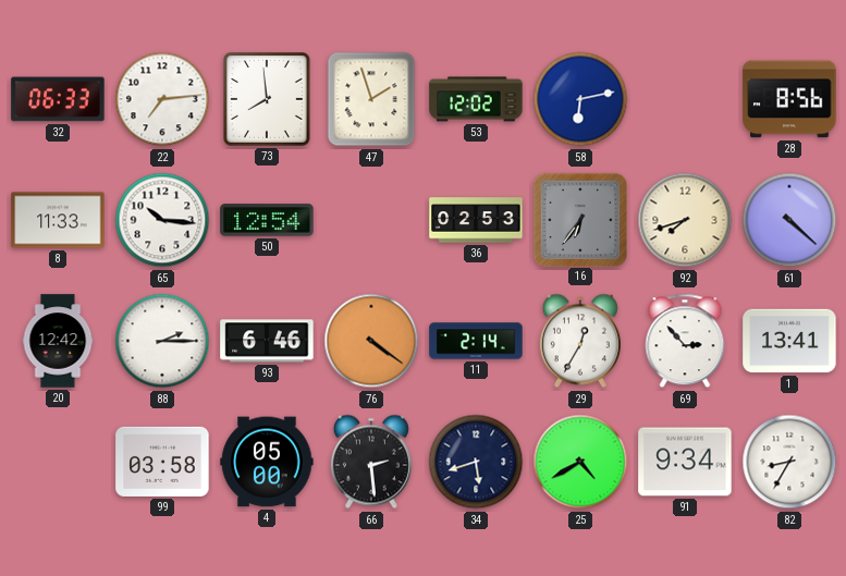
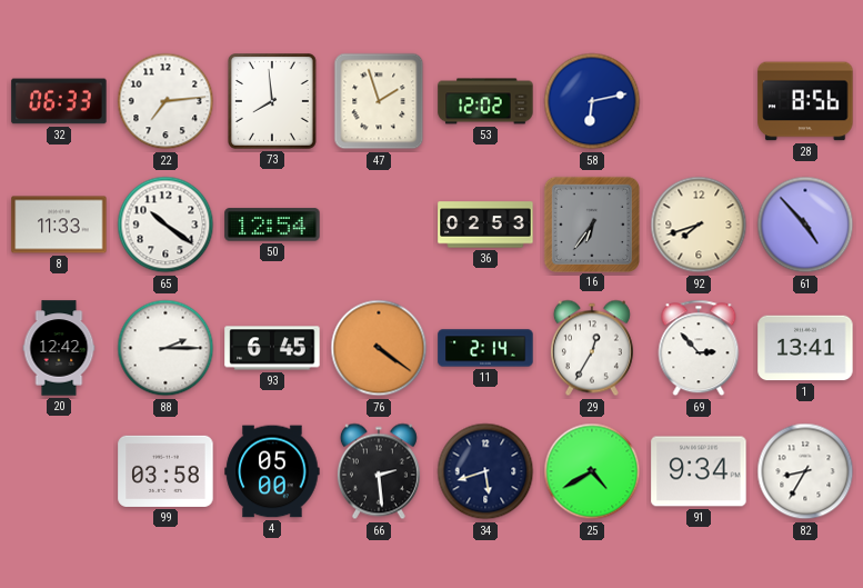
65: 10:16 -> 10:21
61: 4:22 -> 4:53
93: 6:46 -> 6:45
